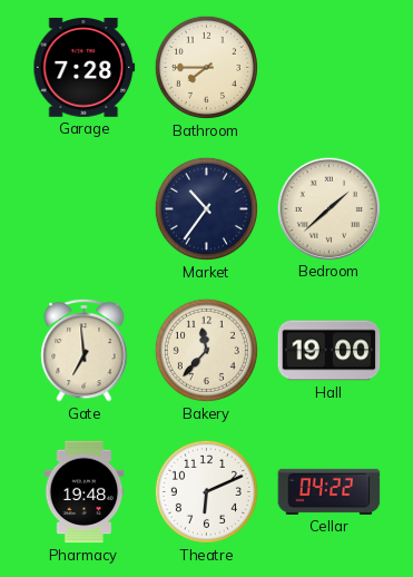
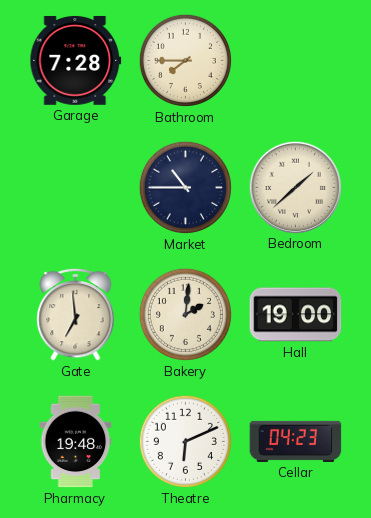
Market: 10:36 -> 10:45
Bakery: 11:37 -> 2:01
Cellar: 04:22 -> 04:23
